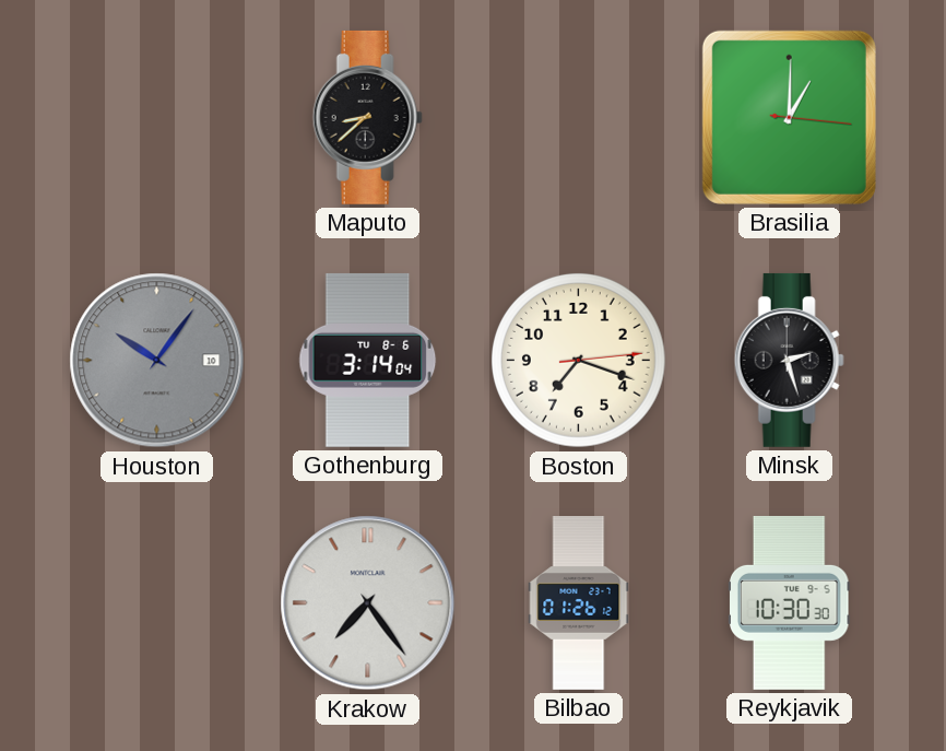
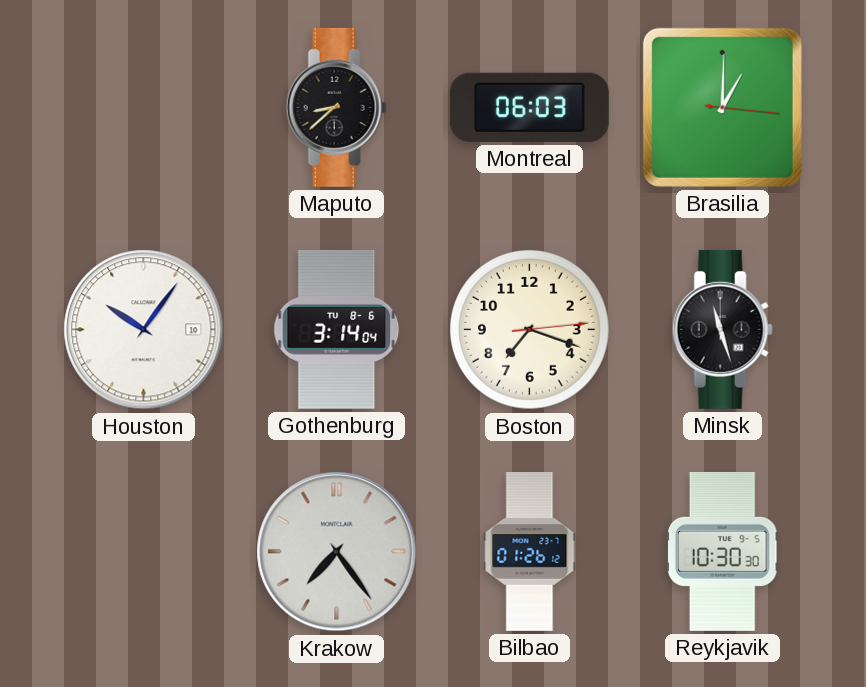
Montreal: none -> 06:03
Houston dial: grey -> white
Minsk: 2:27 -> 11:27
